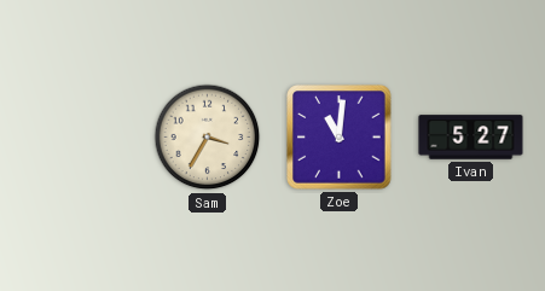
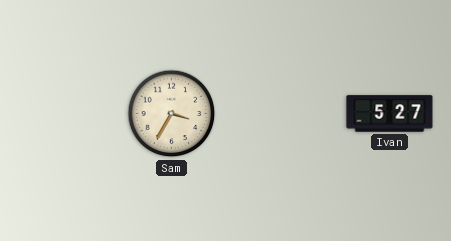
Zoe: 11:01 -> none
